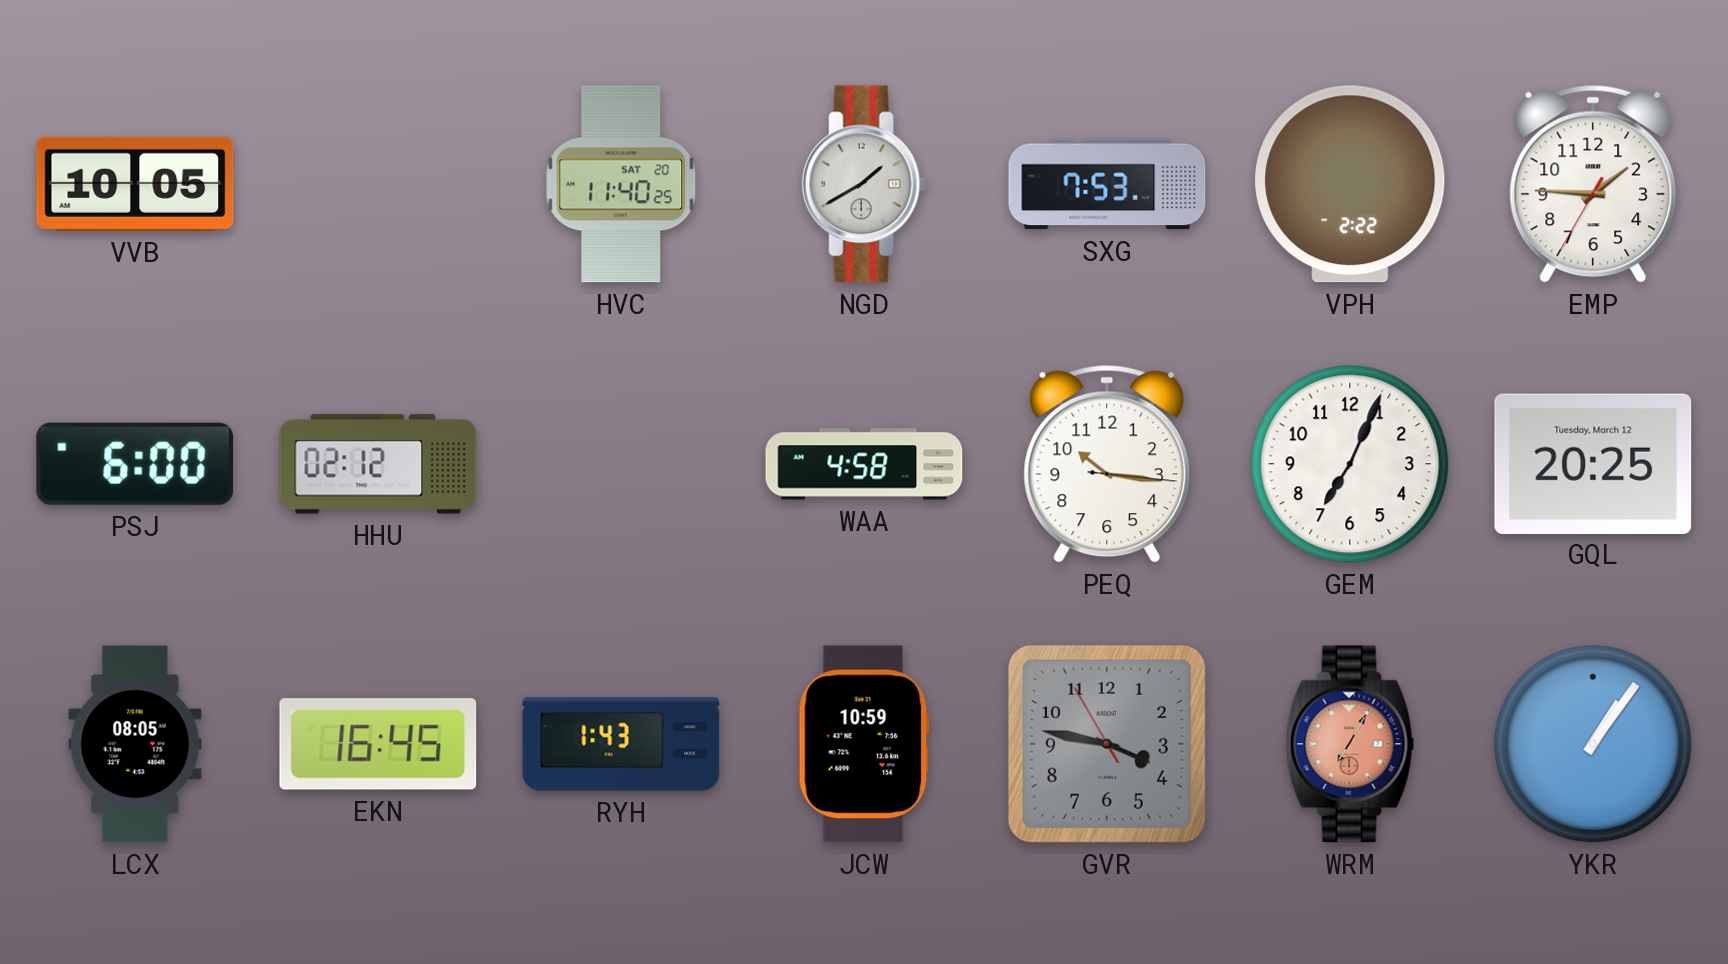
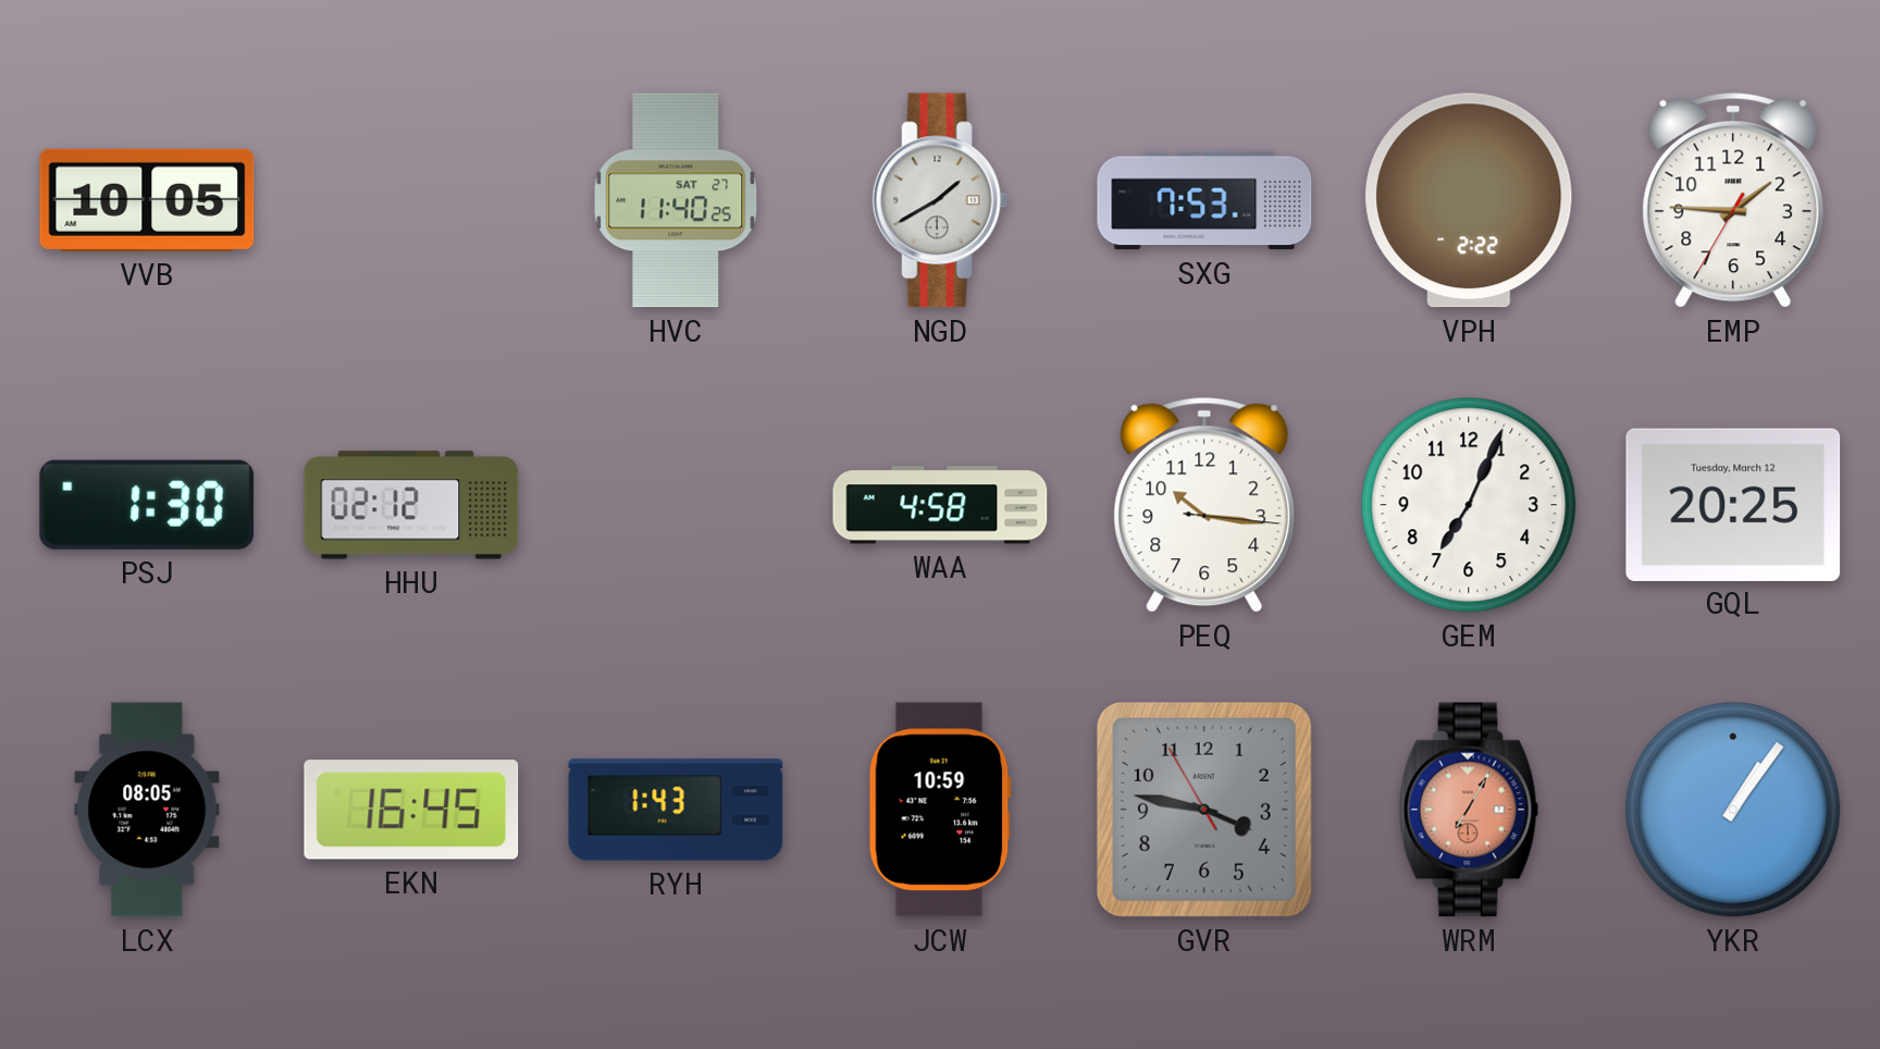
HVC date: SAT 20 -> SAT 27
PSJ: 6:00 -> 1:30
